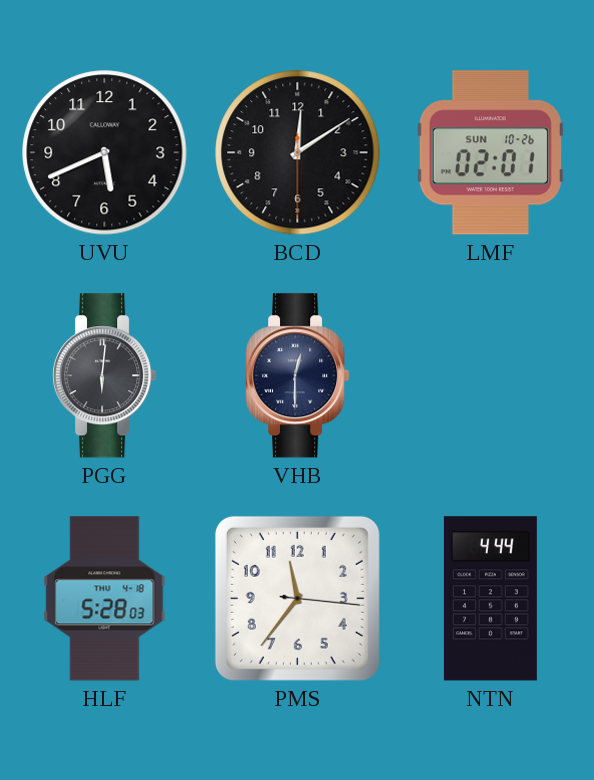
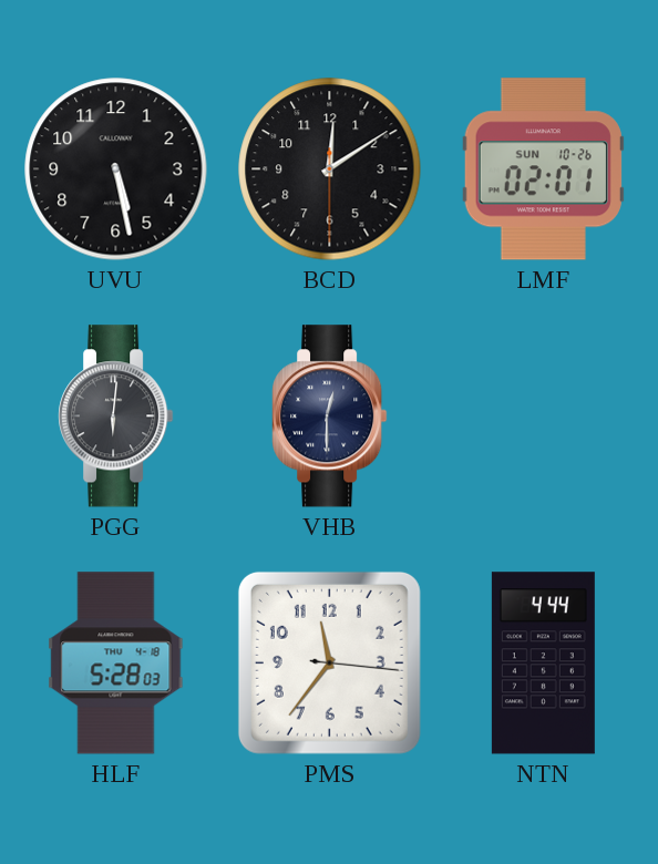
UVU: 5:41 -> 5:28
